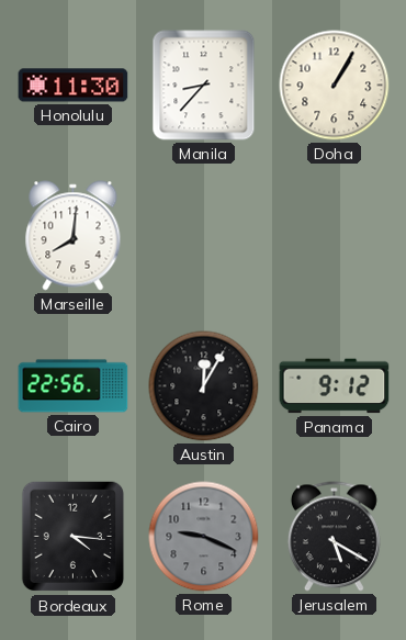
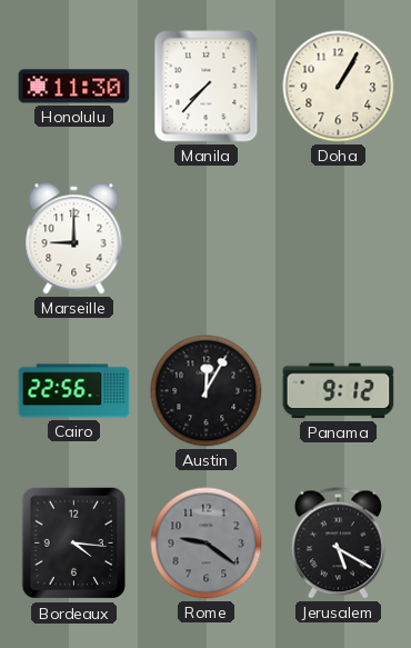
Manila: 8:37 -> 7:37
Marseille: 8:01 -> 9:00
Rome: 9:19 -> 9:21
